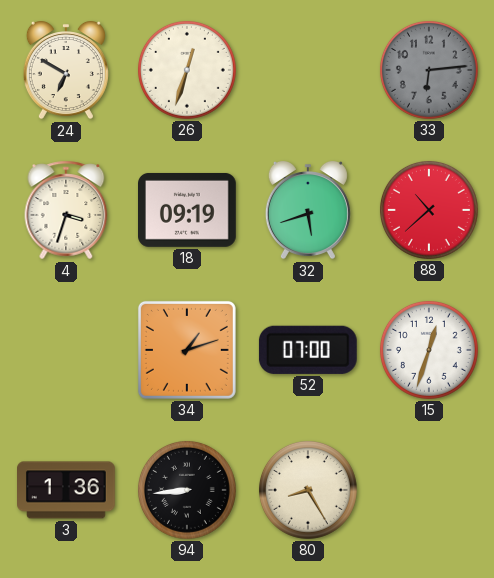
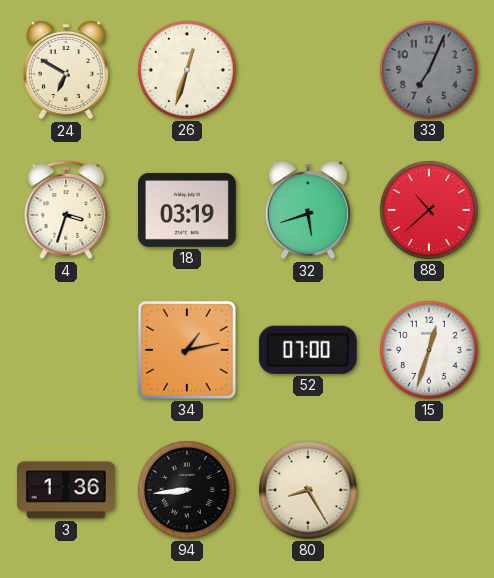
33: 6:14 -> 7:04
18: 09:19 -> 03:19
34: 1:12 -> 1:13
